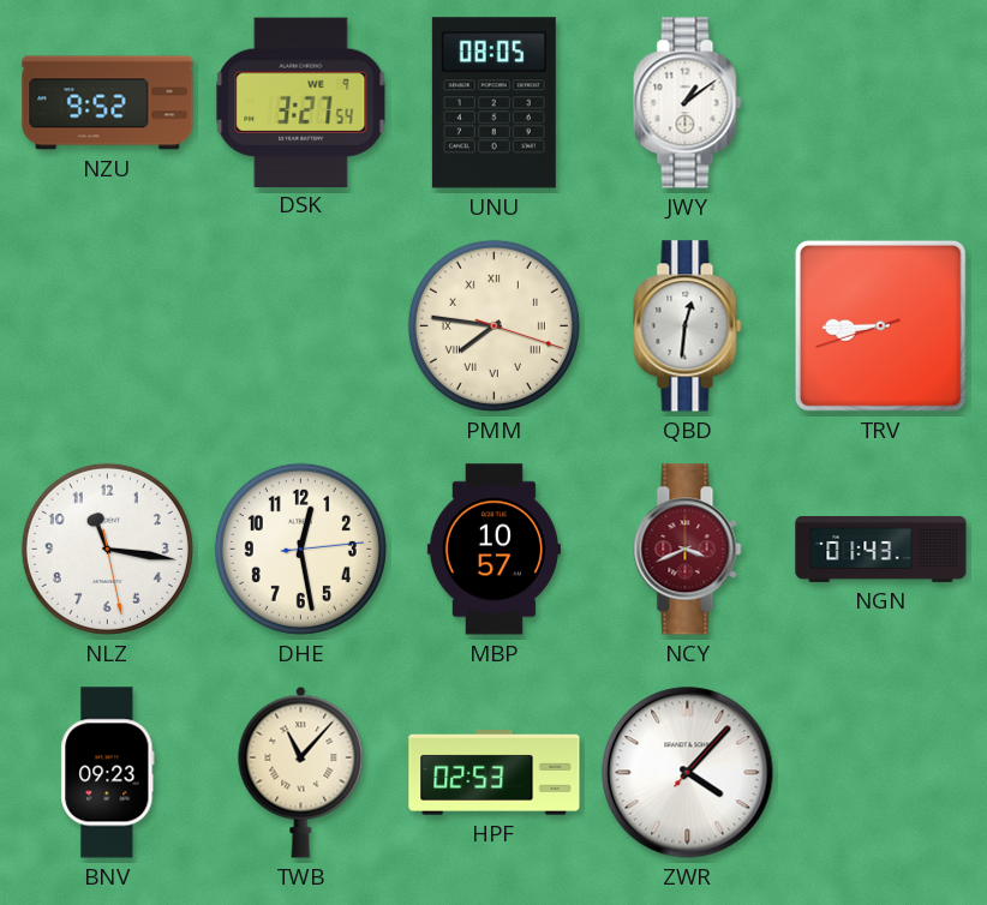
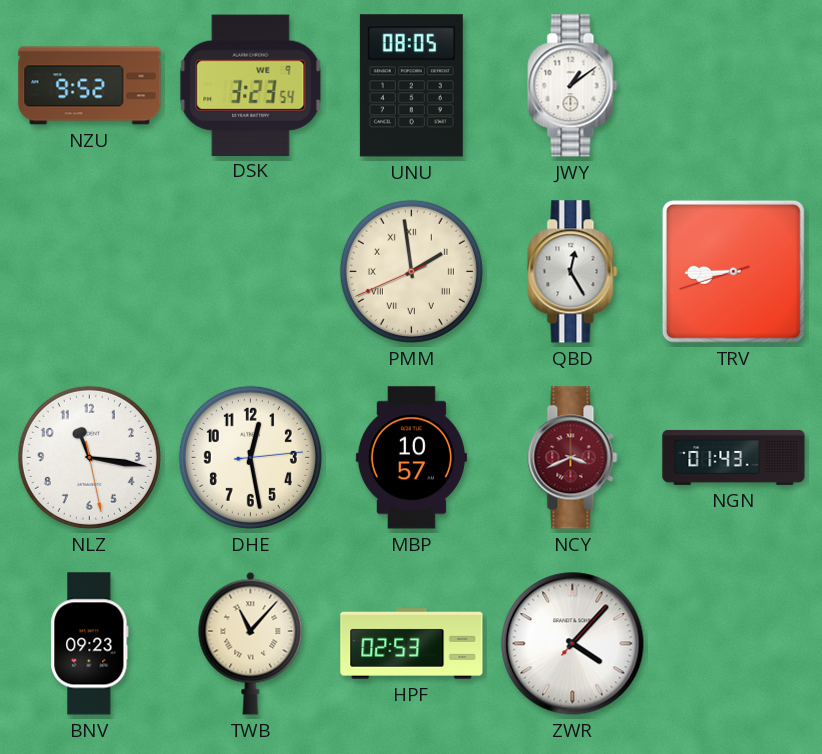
DSK: 3:27 -> 3:23
PMM: 7:46 -> 1:58
QBD: 12:31 -> 12:25
